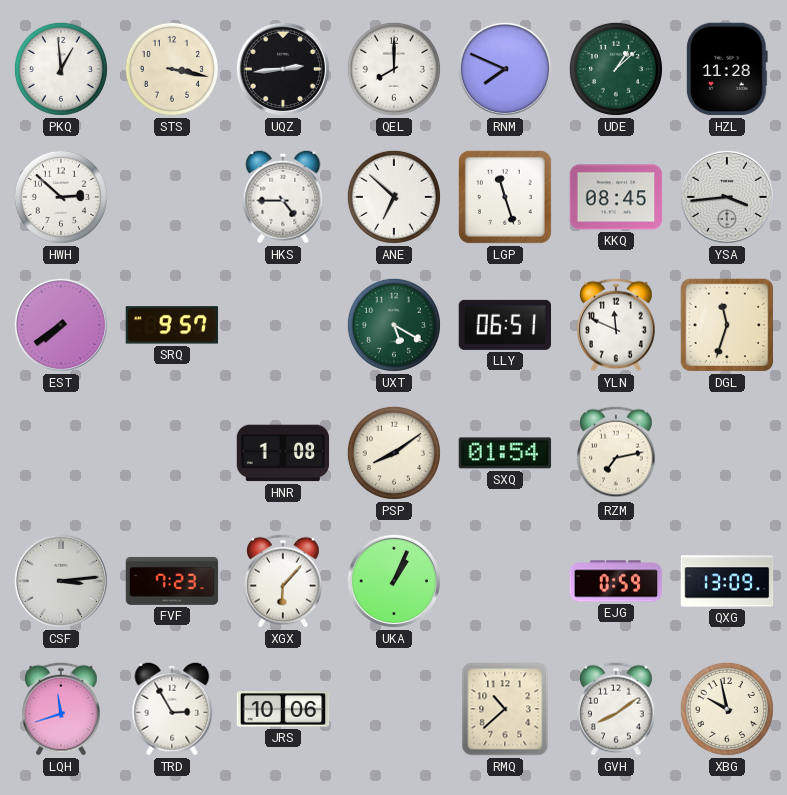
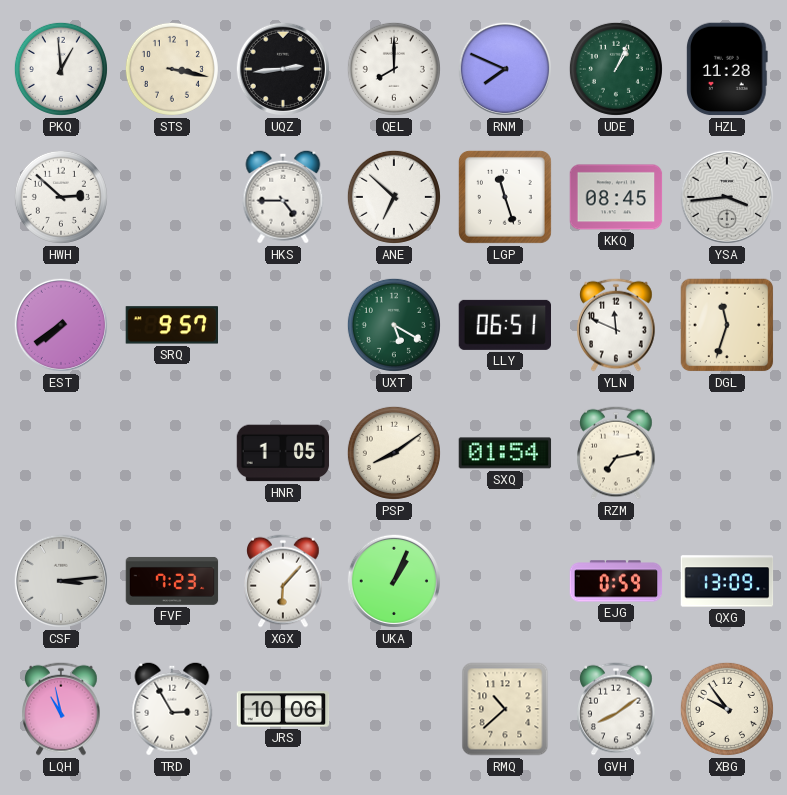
UDE: 1:08 -> 1:04
HNR: 1:08 -> 1:05
LQH: 11:42 -> 10:58
XBG: 9:58 -> 9:54
